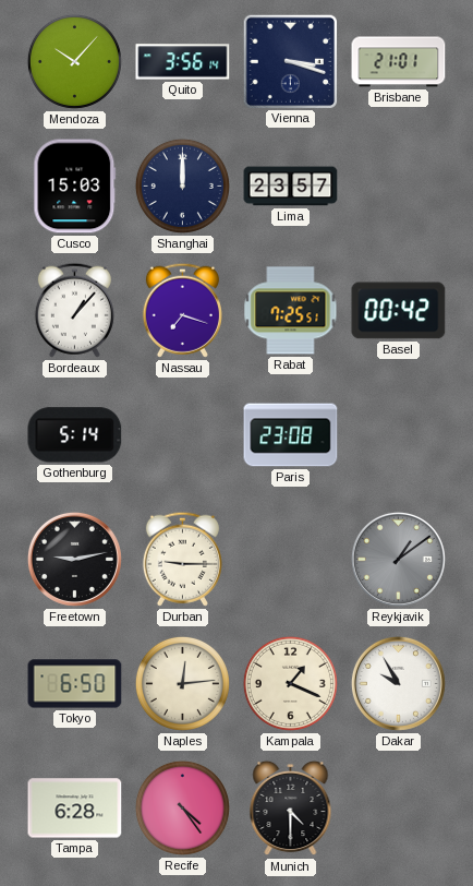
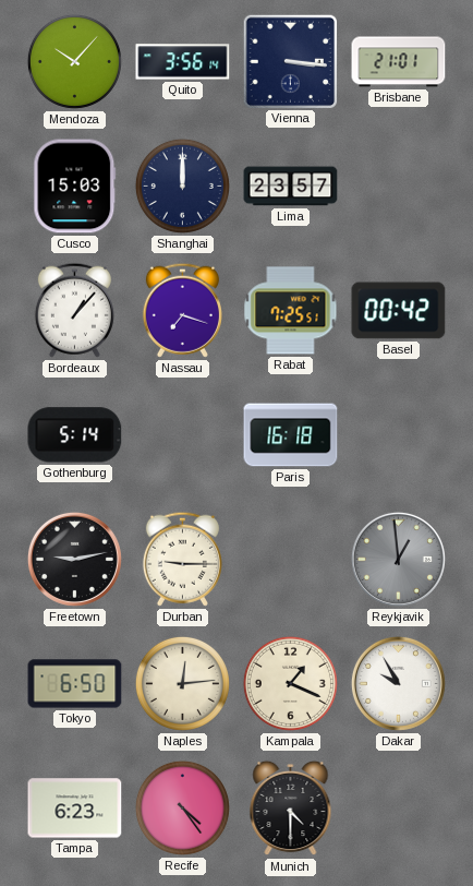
Vienna: 3:18 -> 3:16
Paris: 23:08 -> 16:18
Reykjavik: 1:09 -> 12:59
Tampa: 6:28 -> 6:23
